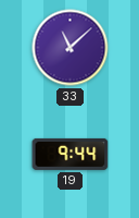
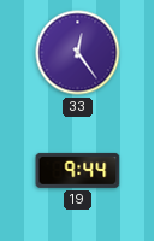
33: 11:08 -> 12:24
